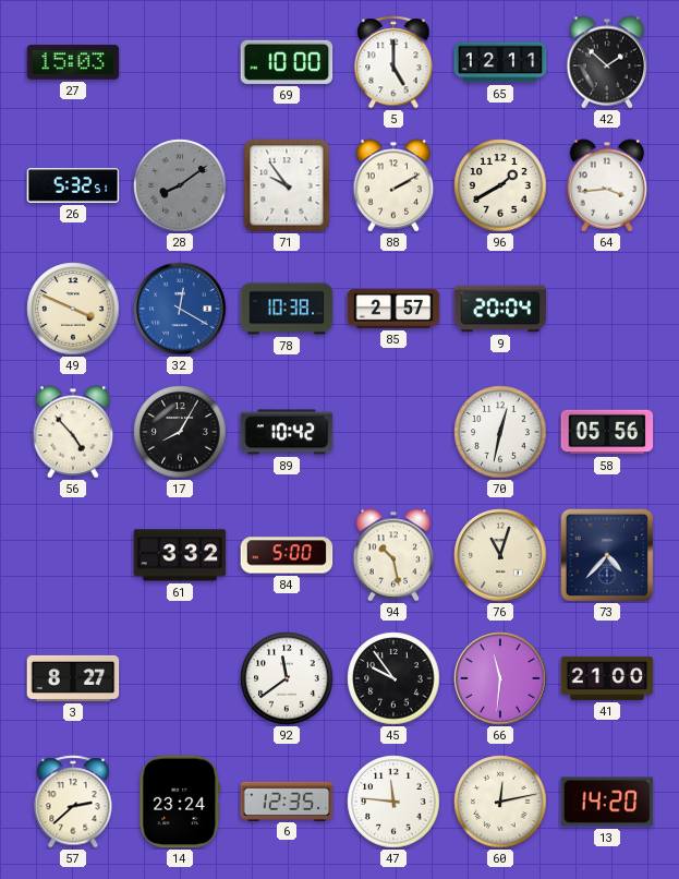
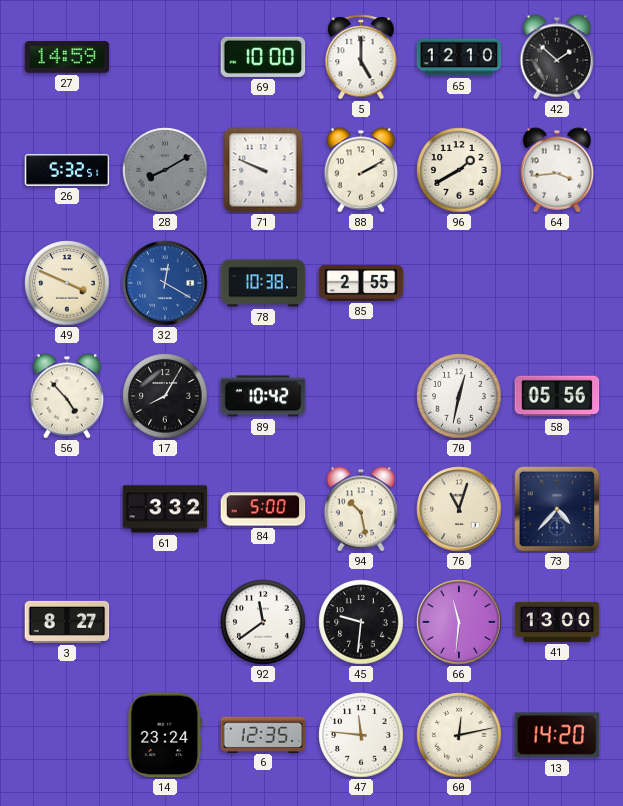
27: 15:03 -> 14:59
65: 12:11 -> 12:10
28: 8:09 -> 8:10
71: 9:54 -> 9:49
85: 2:57 -> 2:55
9: 20:04 -> none
45: 9:54 -> 9:31
41: 21:00 -> 13:00
57: 2:38 -> none
